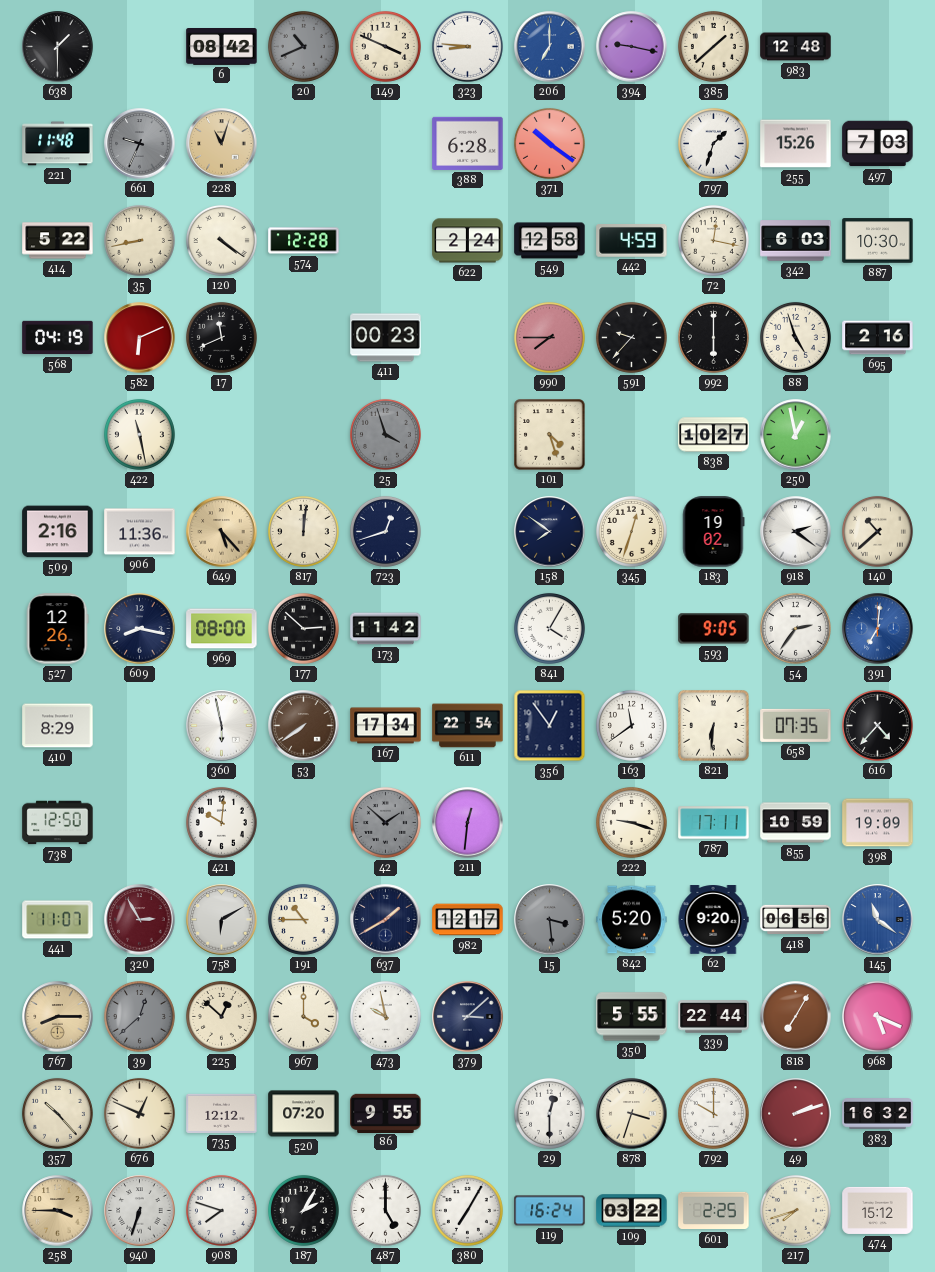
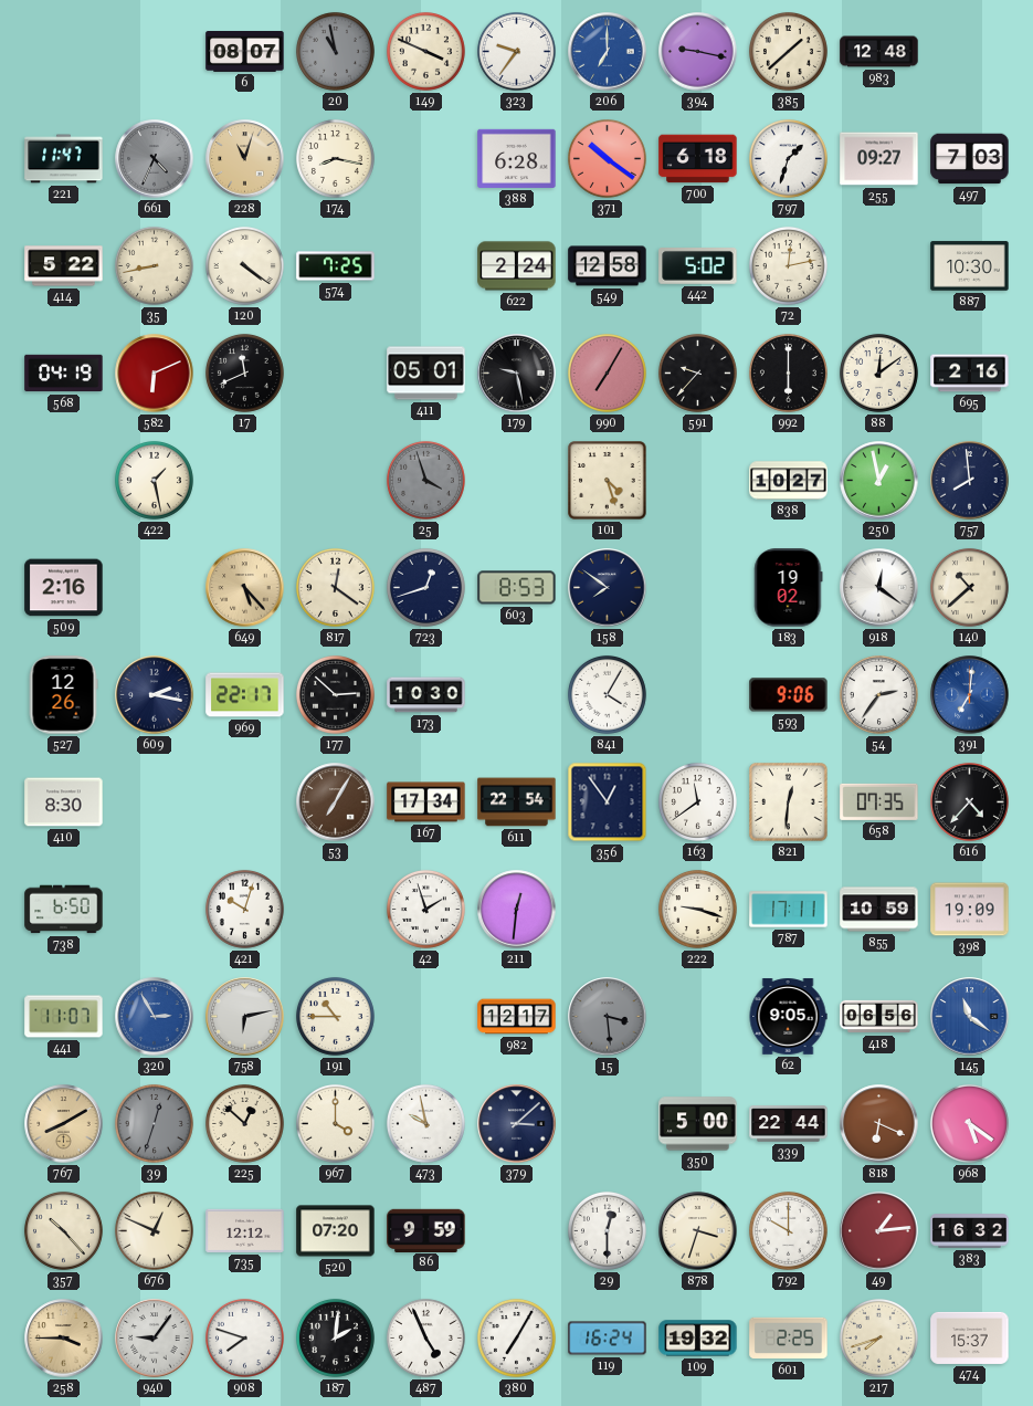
638: 1:30 -> none
6: 08:42 -> 08:07
20: 10:41 -> 10:58
323: 8:46 -> 9:36
221: 11:48 -> 11:47
661: 9:34 -> 4:34
174: none -> 8:17
700: none -> 6:18
255: 15:26 -> 09:27
574: 12:28 -> 7:25
442: 4:59 -> 5:02
72: 12:17 -> 12:13
342: 6:03 -> none
411: 00:23 -> 05:01
179: none -> 9:28
990: 7:45 -> 7:05
88: 4:57 -> 12:09
422: 11:28 -> 1:28
757: none -> 7:59
906: 11:36 -> none
817: 12:01 -> 12:21
603: none -> 8:53
345: 12:33 -> none
918: 2:21 -> 12:21
609: 8:17 -> 2:17
969: 08:00 -> 22:17
173: 11:42 -> 10:30
593: 9:05 -> 9:06
410: 8:29 -> 8:30
360: 5:58 -> none
53: 7:39 -> 7:05
821: 6:31 -> 12:31
738: 12:50 -> 6:50
421: 10:01 -> 10:03
42: 1:52 -> 1:57
42 dial: grey -> white
320 dial: burgundy -> blue
758: 6:10 -> 6:13
637: 1:40 -> none
842: 5:20 -> none
62: 9:20 -> 9:05
767: 8:15 -> 8:10
39: 12:38 -> 12:33
350: 5:55 -> 5:00
818: 7:05 -> 6:19
968: 5:19 -> 5:21
86: 9:55 -> 9:59
49: 2:12 -> 1:14
940: 6:33 -> 9:06
187: 2:05 -> 2:01
487: 5:00 -> 4:56
109: 03:22 -> 19:32
474: 15:12 -> 15:37
